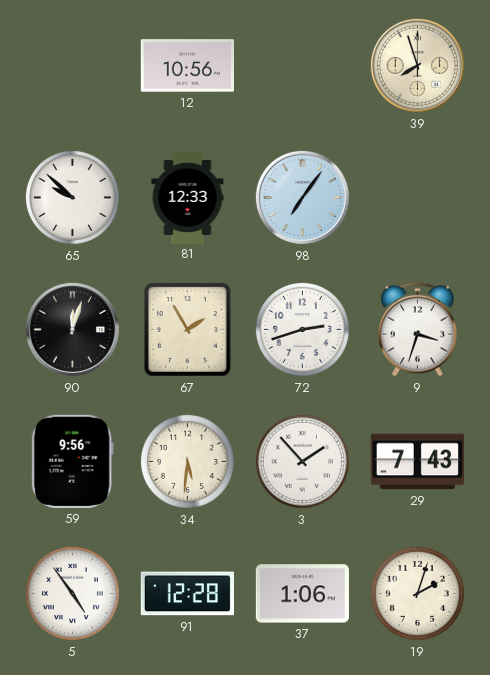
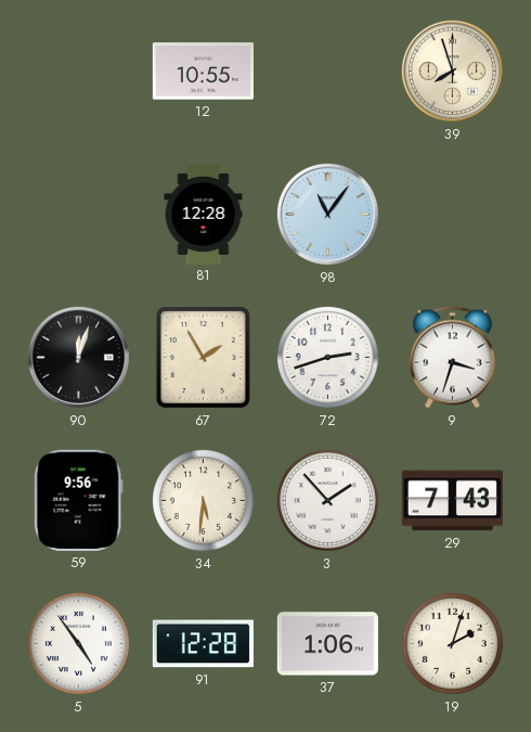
12: 10:56 -> 10:55
65: 9:52 -> none
81: 12:33 -> 12:28
98: 7:06 -> 11:06
